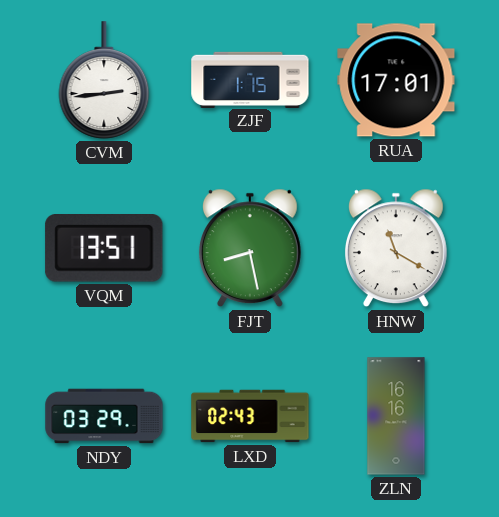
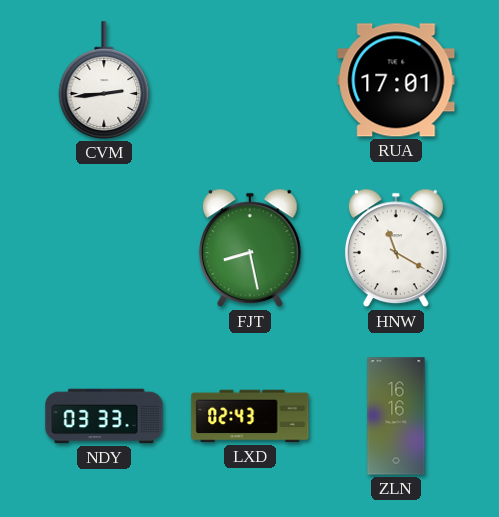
ZJF: 1:15 -> none
VQM: 13:51 -> none
NDY: 03:29 -> 03:33
